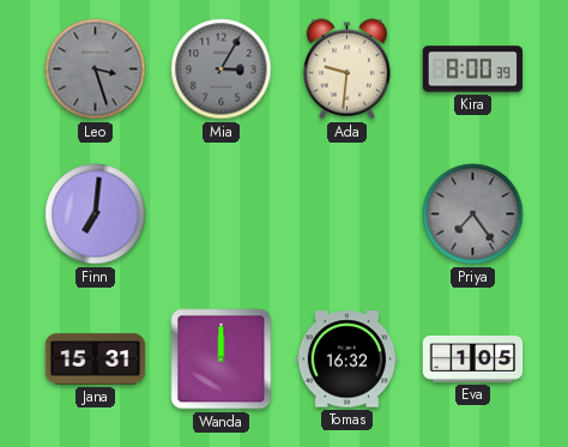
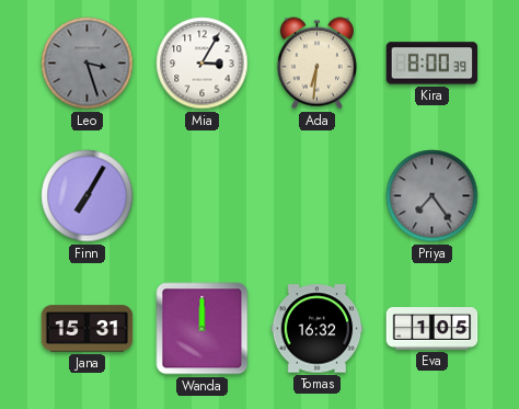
Mia dial: grey -> white
Ada: 9:31 -> 6:31
Finn: 7:01 -> 7:05
